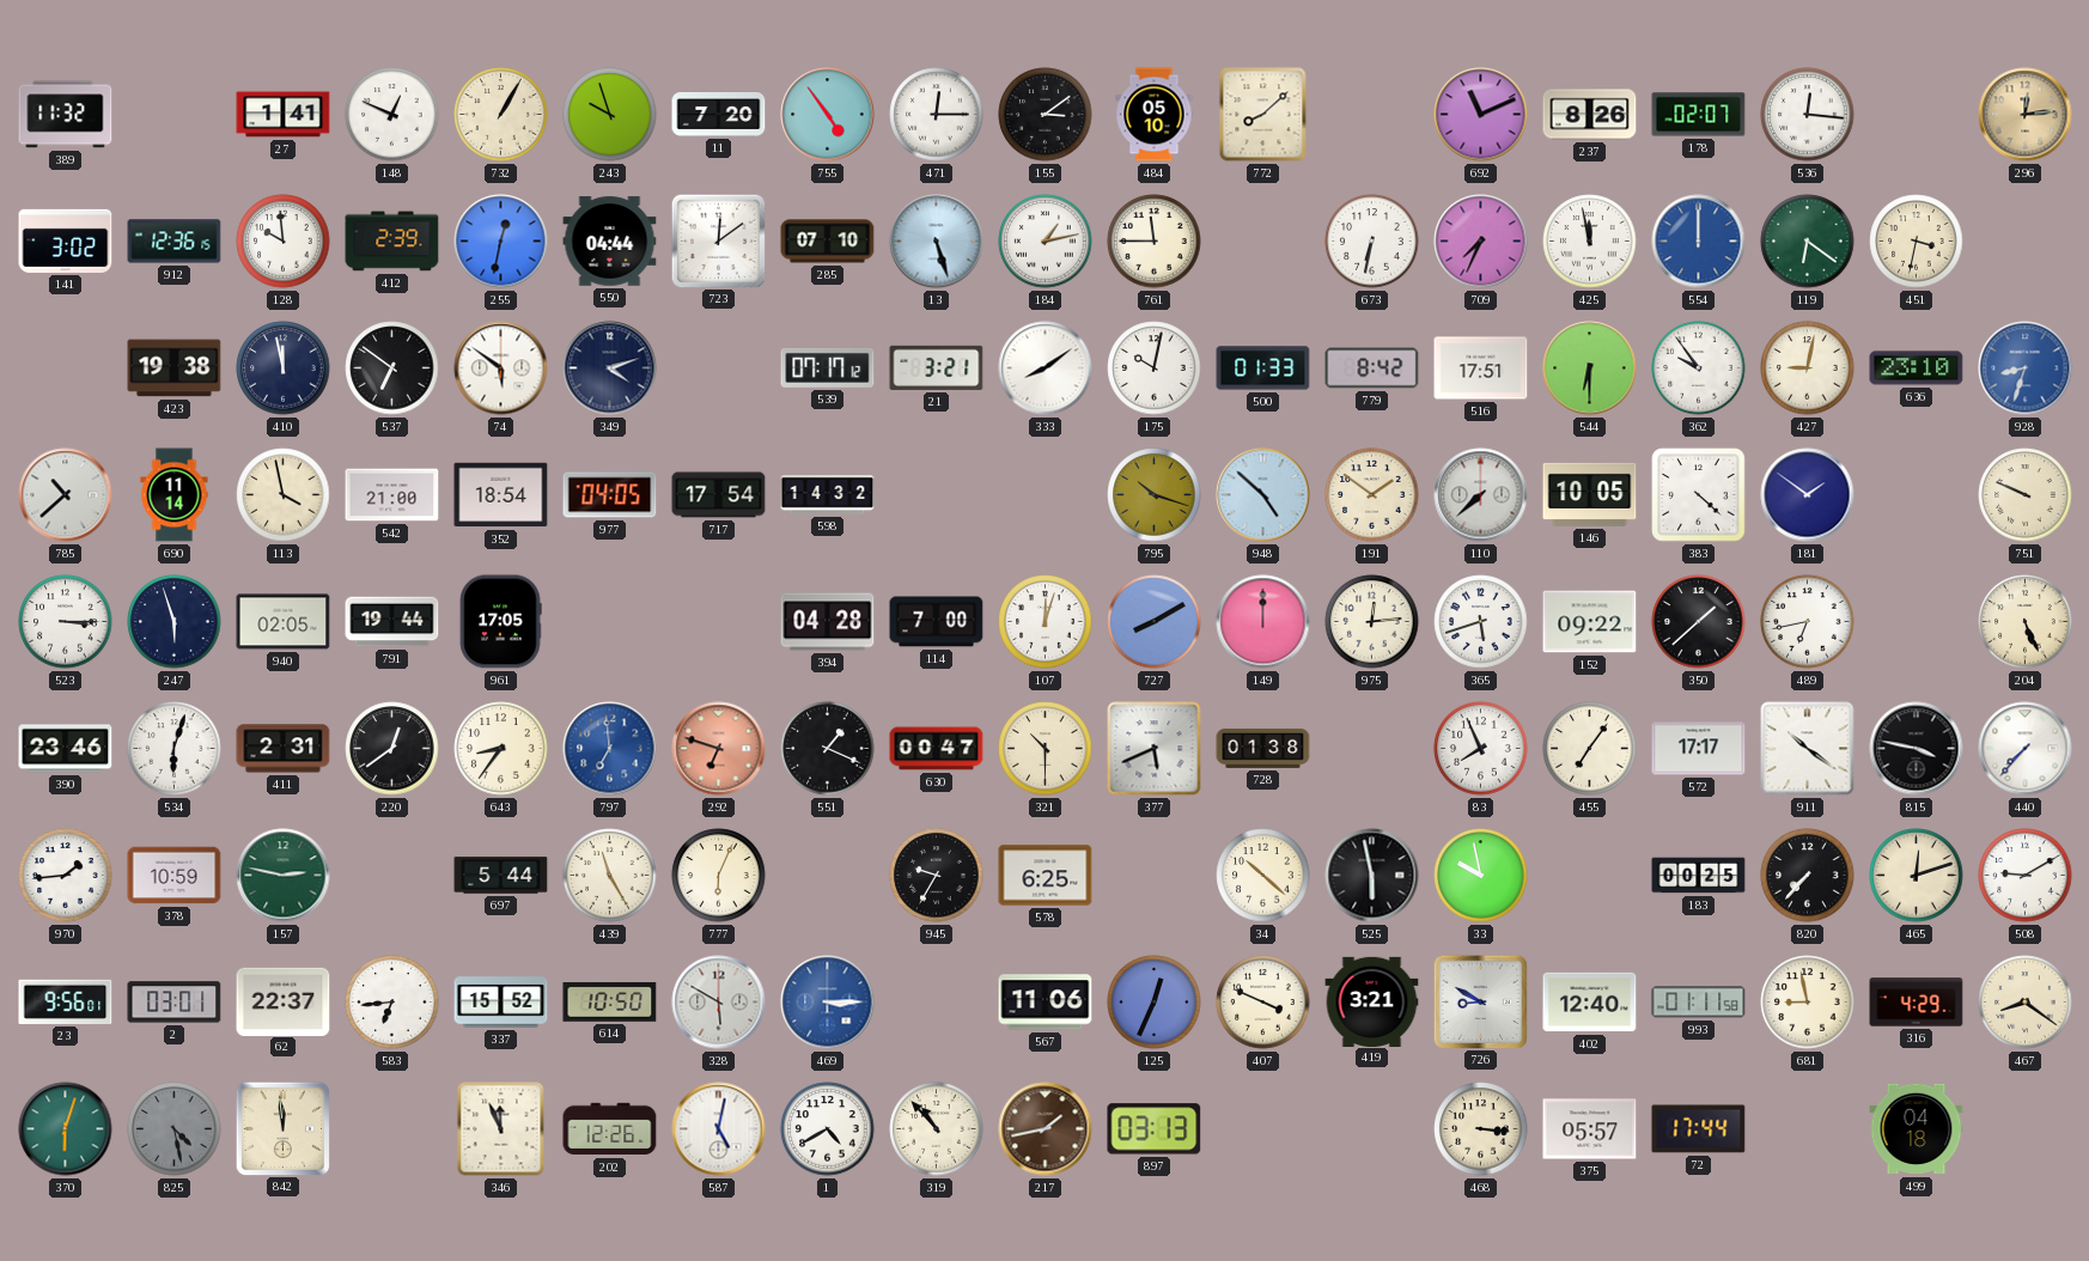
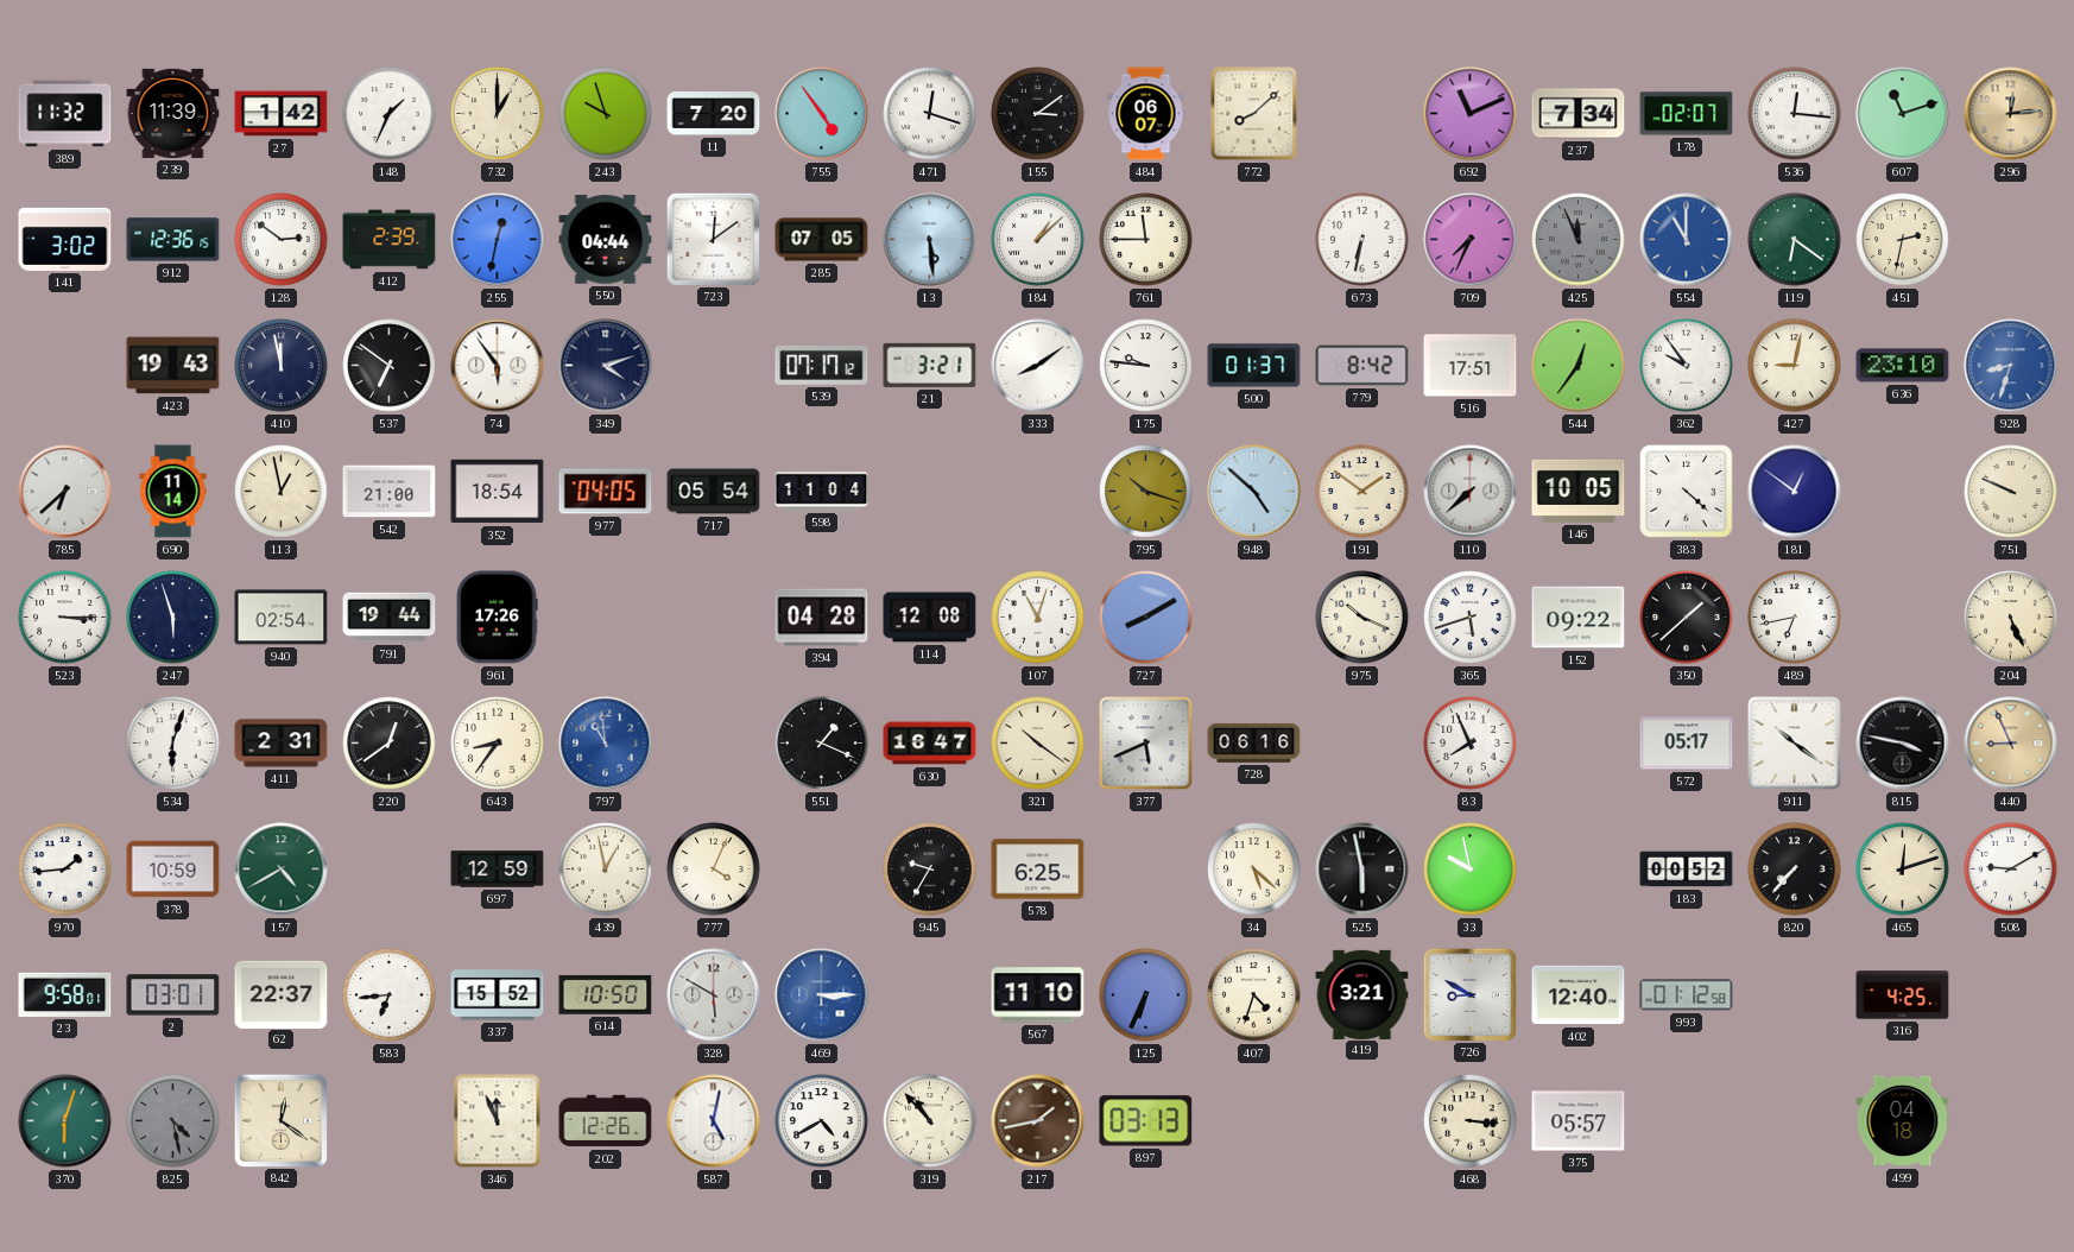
239: none -> 11:39
27: 1:41 -> 1:42
148: 12:49 -> 1:34
732: 1:05 -> 1:00
471: 12:15 -> 12:18
484: 05:10 -> 06:07
237: 8:26 -> 7:34
607: none -> 11:12
128: 9:59 -> 2:51
285: 07:10 -> 07:05
13: 5:27 -> 5:29
184: 1:13 -> 1:08
425: 11:58 -> 11:56
425 dial: white -> grey
554: 12:00 -> 11:00
451: 3:32 -> 2:32
423: 19:38 -> 19:43
74: 5:51 -> 5:54
175: 10:02 -> 9:46
500: 01:33 -> 01:37
544: 6:30 -> 12:36
785: 10:38 -> 6:38
113: 3:58 -> 12:58
717: 17:54 -> 05:54
598: 14:32 -> 11:04
181: 1:51 -> 12:51
940: 02:05 -> 02:54
961: 17:05 -> 17:26
114: 7:00 -> 12:08
107: 12:03 -> 11:03
149: 12:00 -> none
975: 12:14 -> 10:19
390: 23:46 -> none
797: 6:59 -> 10:59
292: 6:48 -> none
630: 00:47 -> 16:47
321: 10:30 -> 10:21
728: 01:38 -> 06:16
455: 7:06 -> none
572: 17:17 -> 05:17
440: 7:37 -> 8:56
440 dial: white -> champagne
157: 2:47 -> 4:40
697: 5:44 -> 12:59
439: 11:25 -> 12:58
777: 6:04 -> 4:04
34: 10:22 -> 5:22
183: 00:25 -> 00:52
23: 9:56 -> 9:58
567: 11:06 -> 11:10
125: 12:34 -> 6:34
407: 3:49 -> 4:33
993: 01:11 -> 01:12
681: 8:58 -> none
316: 4:29 -> 4:25
467: 8:21 -> none
842: 11:59 -> 12:21
72: 17:44 -> none
